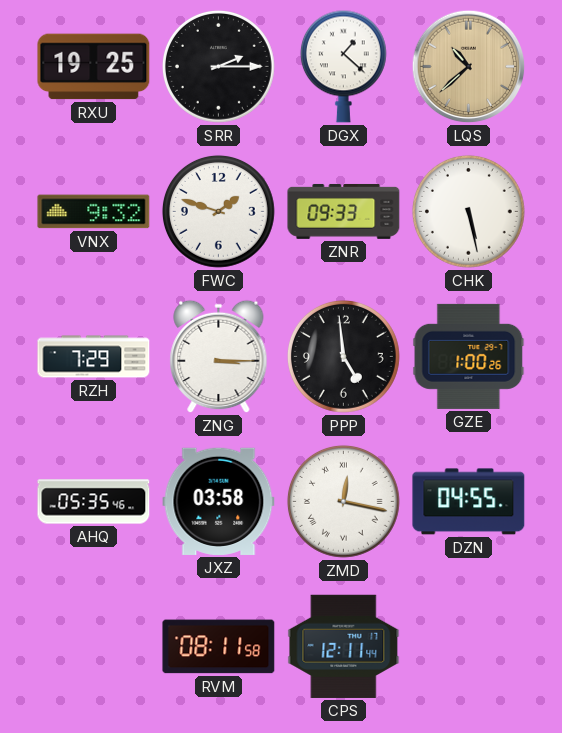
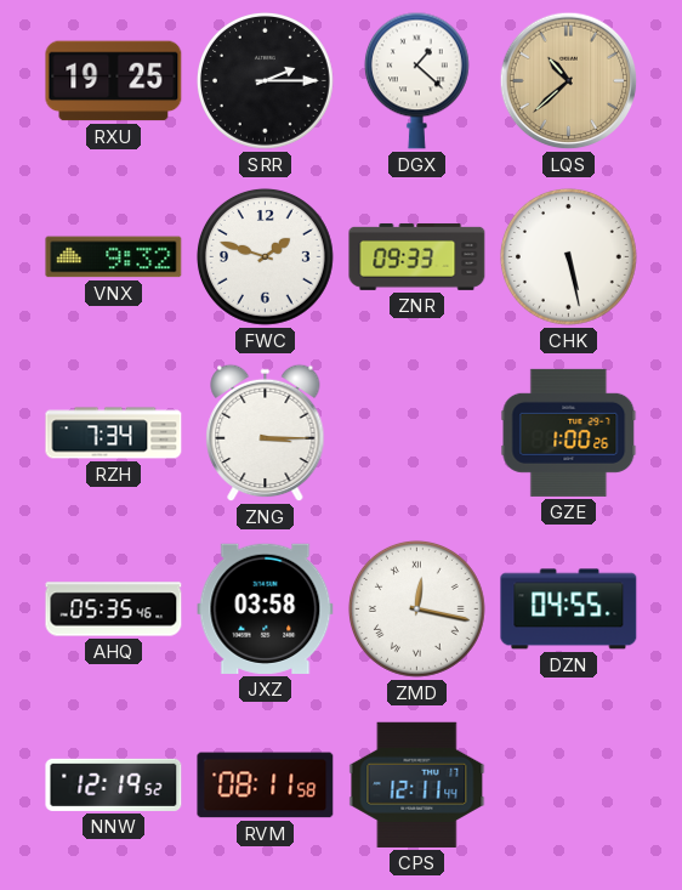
RZH: 7:29 -> 7:34
PPP: 4:59 -> none
NNW: none -> 12:19
